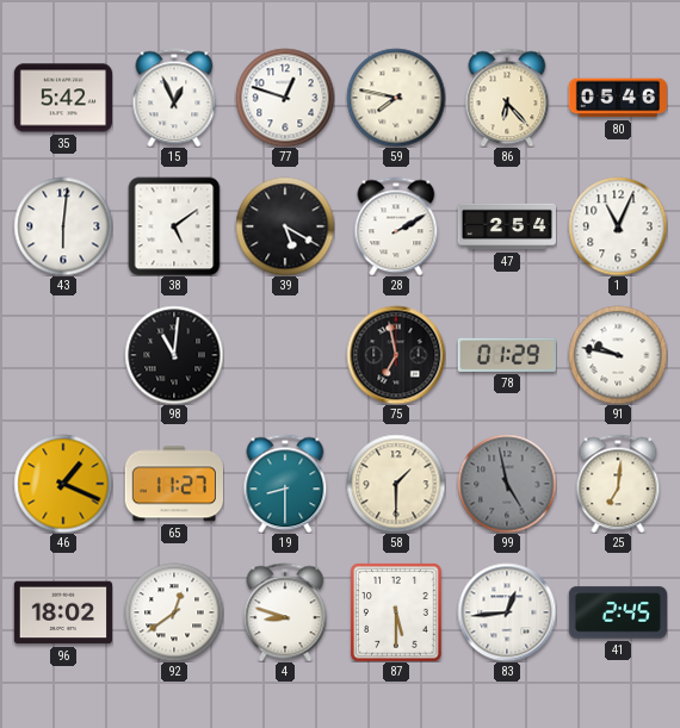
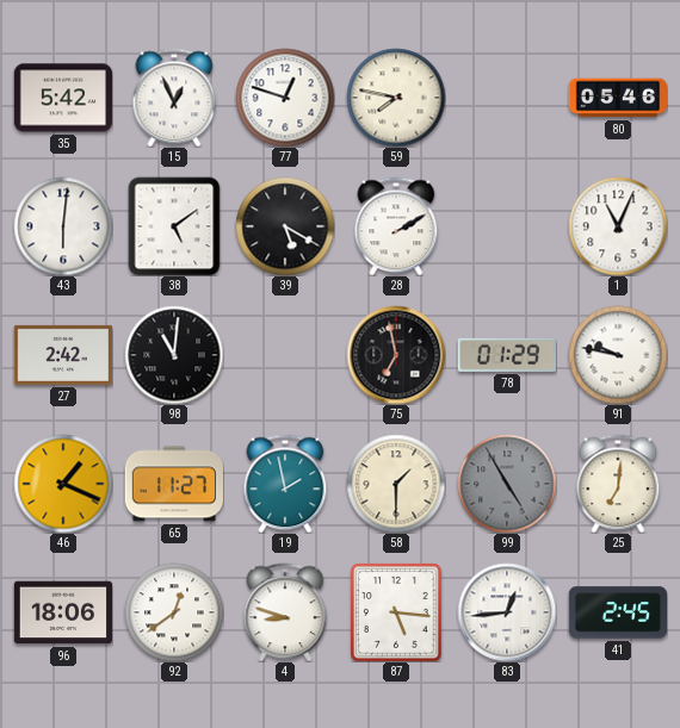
86: 6:23 -> none
47: 2:54 -> none
27: none -> 2:42
19: 8:30 -> 1:58
99: 4:58 -> 4:55
96: 18:02 -> 18:06
87: 5:30 -> 5:16
